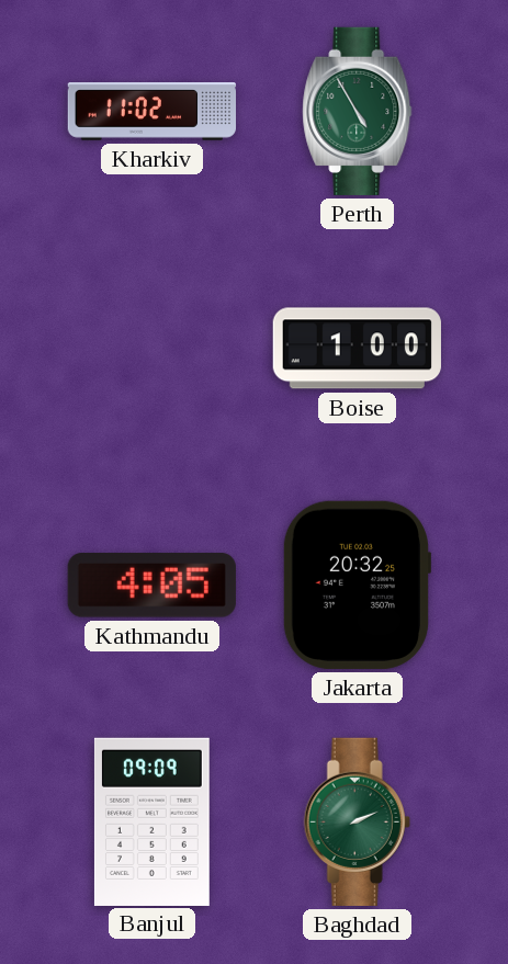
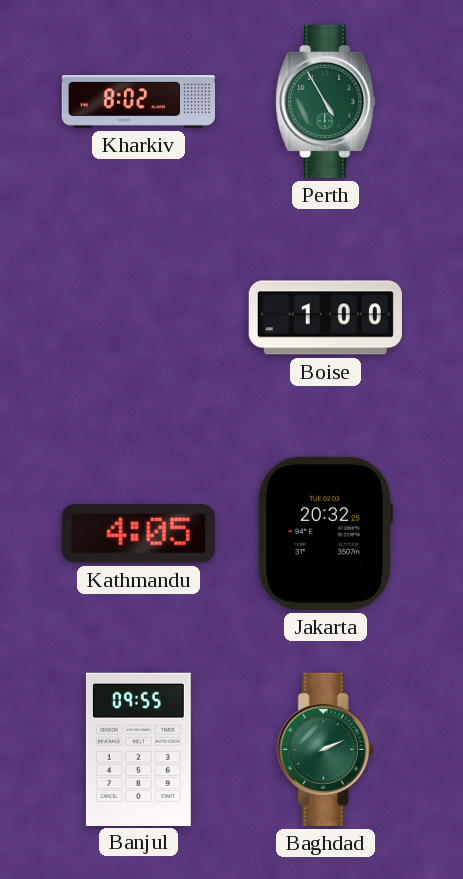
Kharkiv: 11:02 -> 8:02
Banjul: 09:09 -> 09:55
